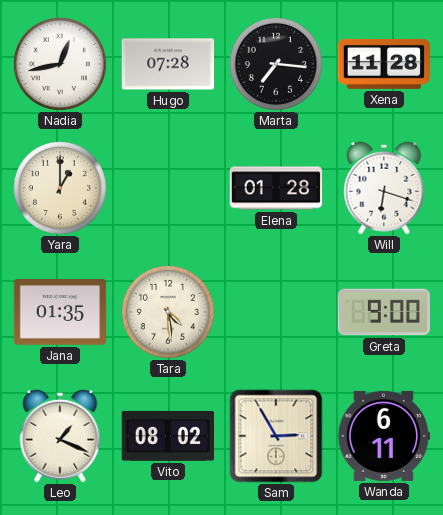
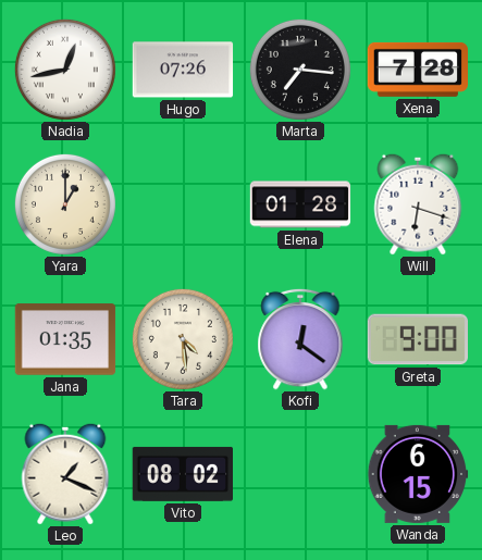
Hugo: 07:28 -> 07:26
Xena: 11:28 -> 7:28
Kofi: none -> 12:21
Sam: 2:55 -> none
Wanda: 6:11 -> 6:15
